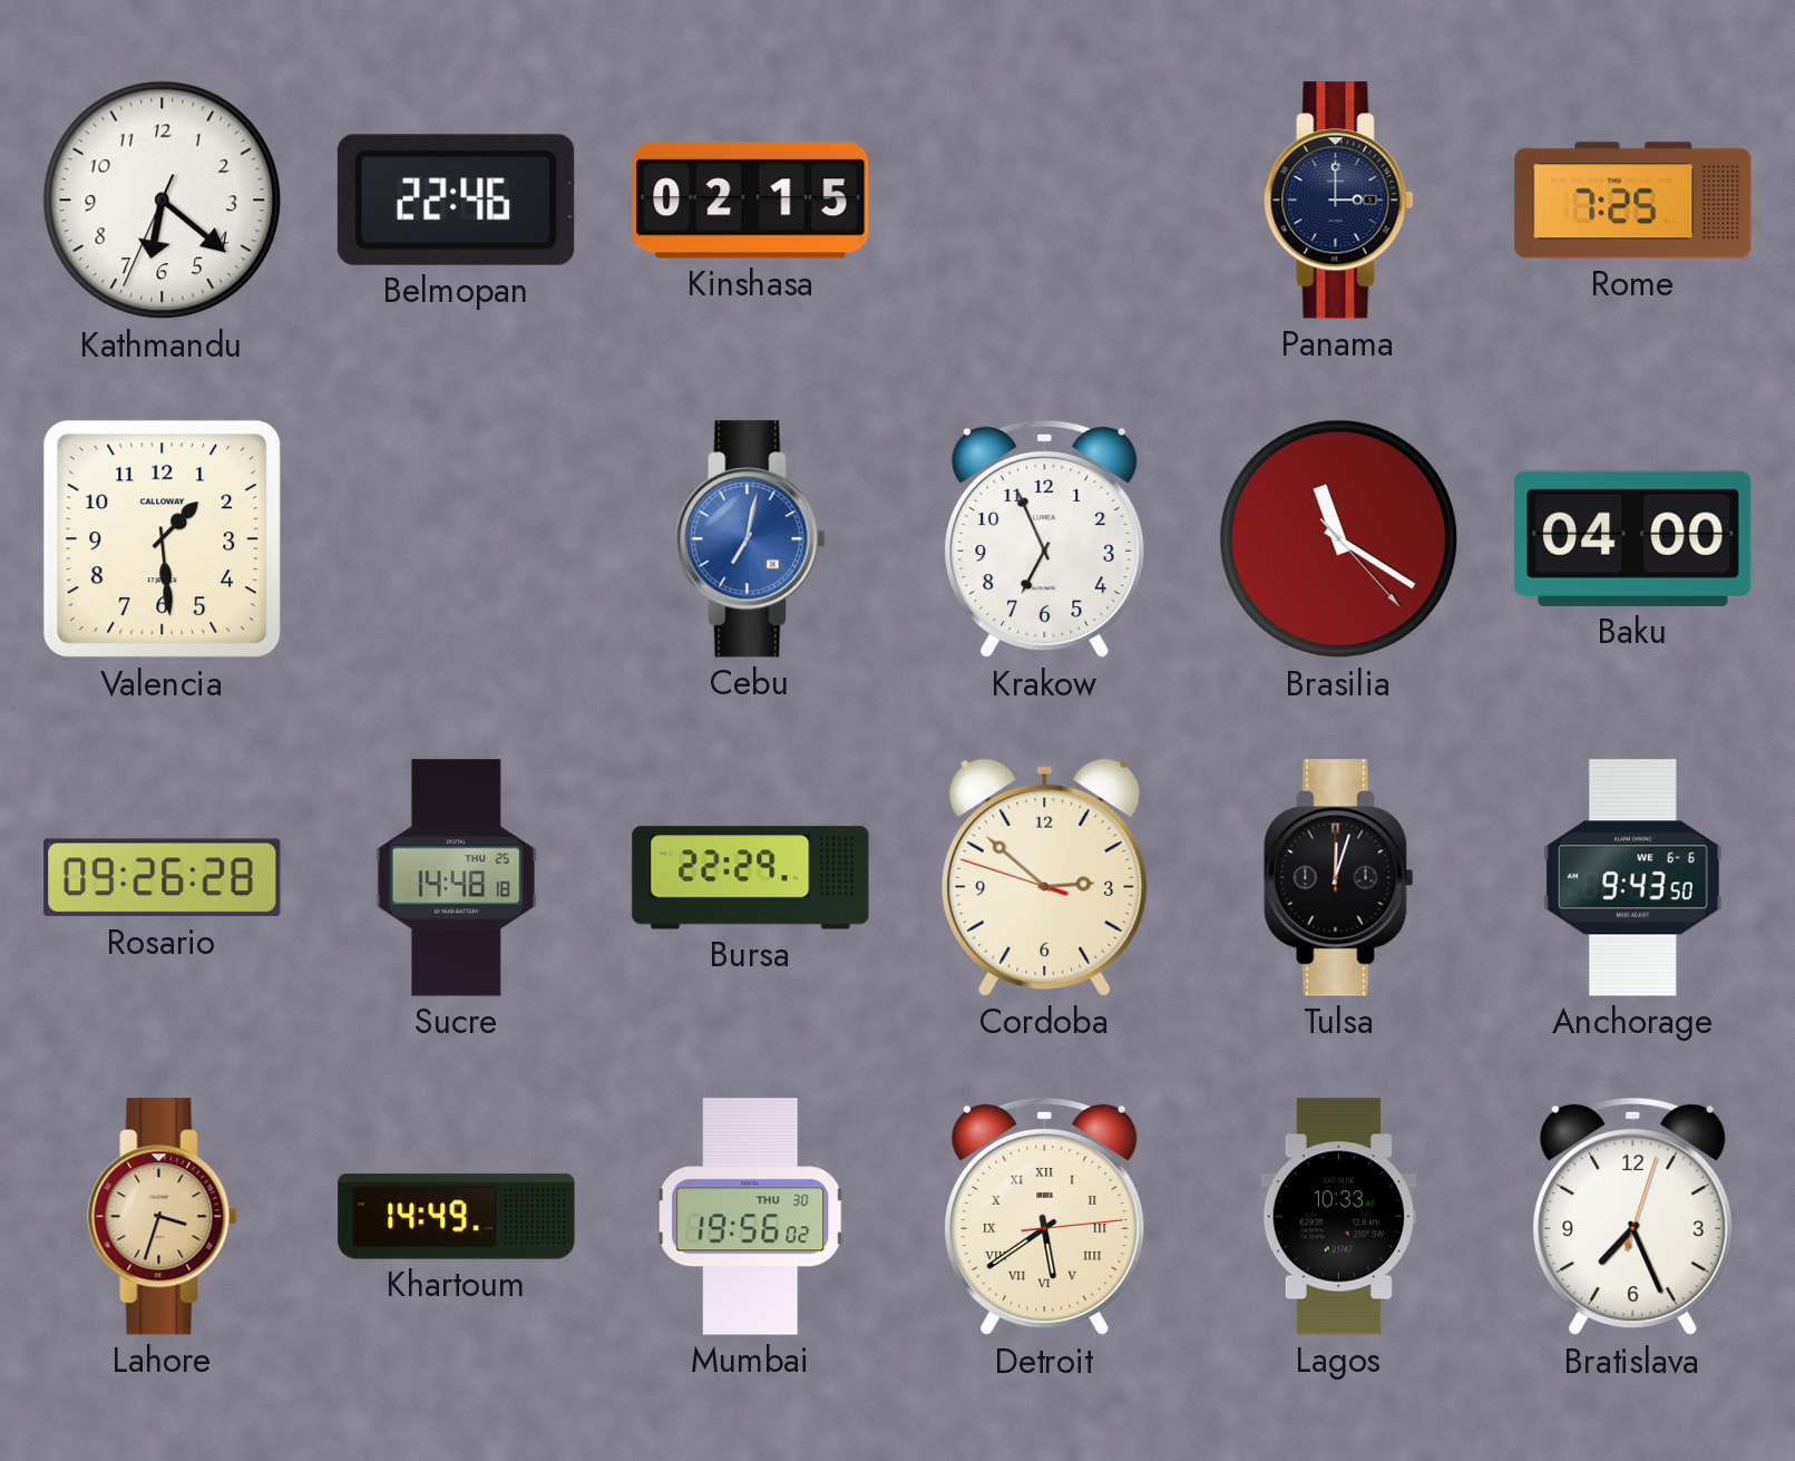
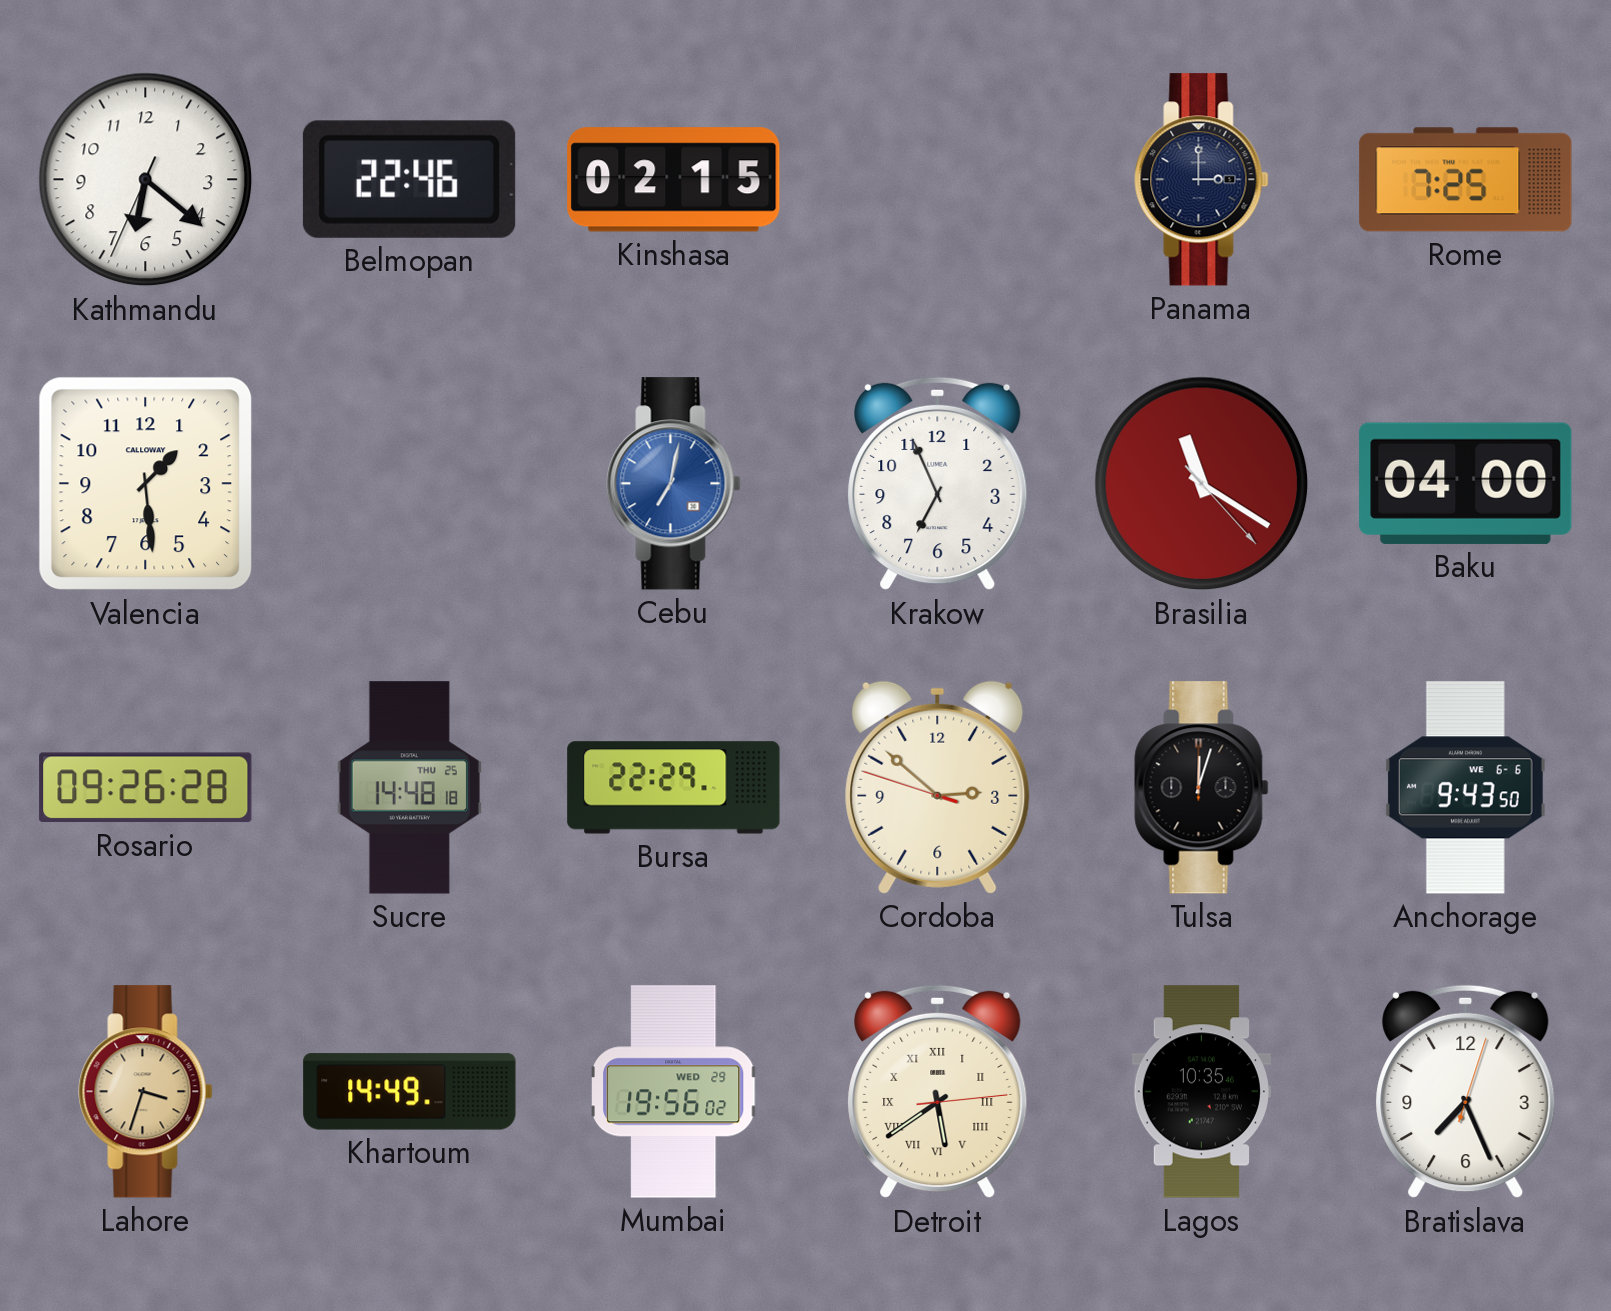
Mumbai date: THU 30 -> WED 29
Lagos: 10:33 -> 10:35
